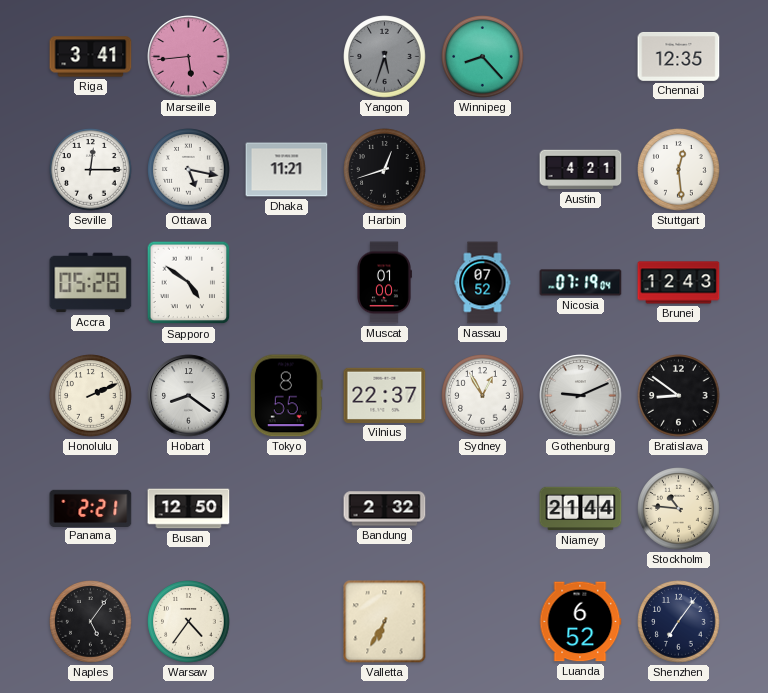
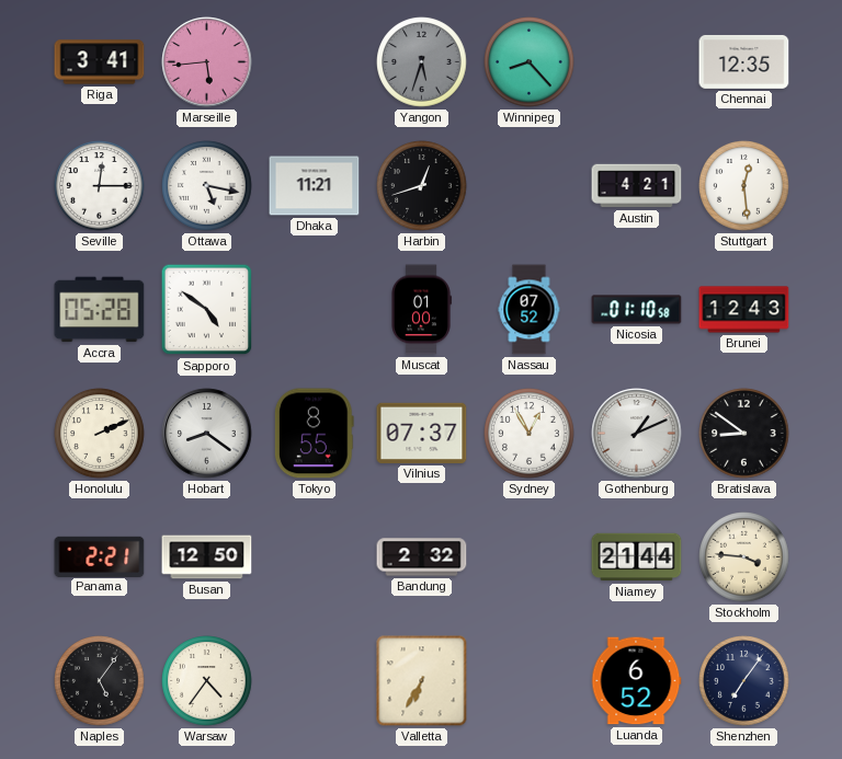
Nicosia: 07:19 -> 01:10
Vilnius: 22:37 -> 07:37
Gothenburg: 9:11 -> 1:11
Stockholm: 10:46 -> 3:46
